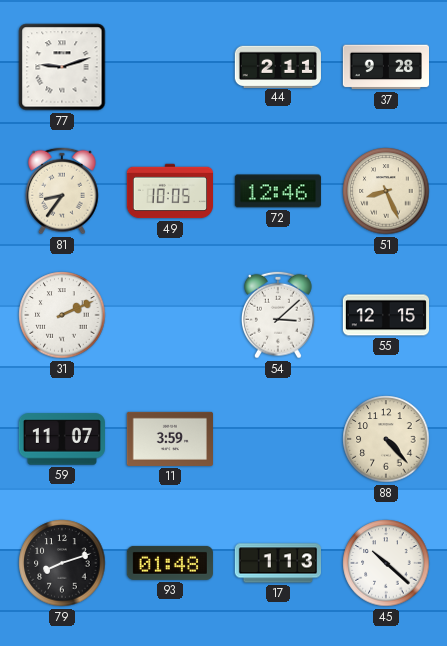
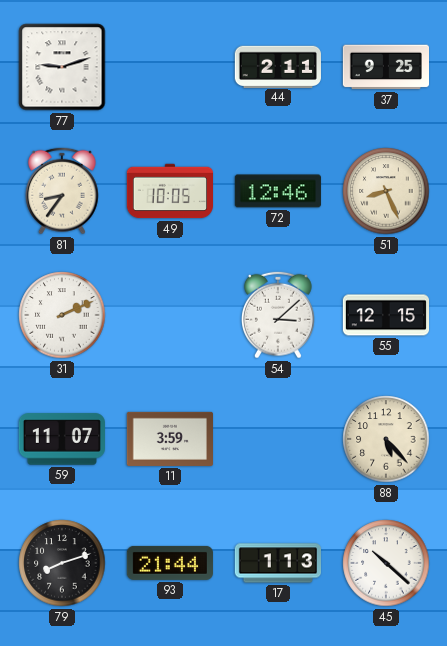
37: 9:28 -> 9:25
88: 4:23 -> 5:23
93: 01:48 -> 21:44
